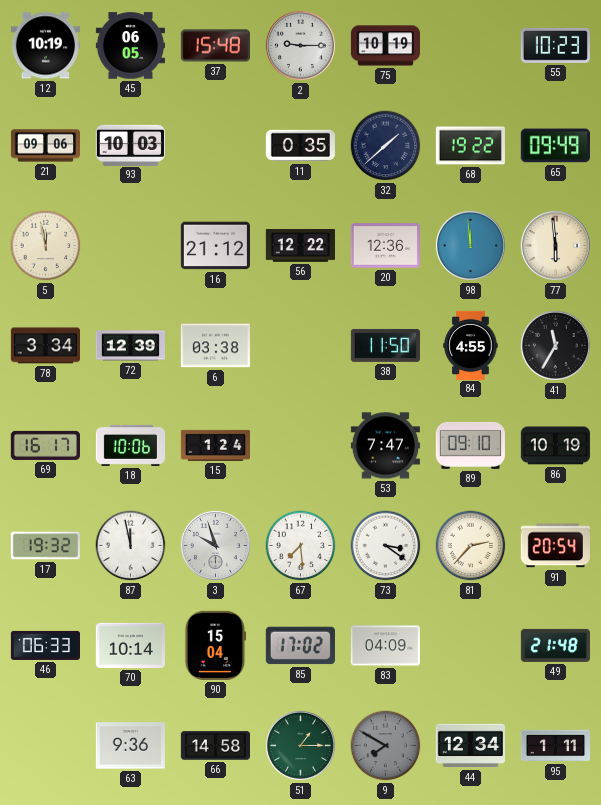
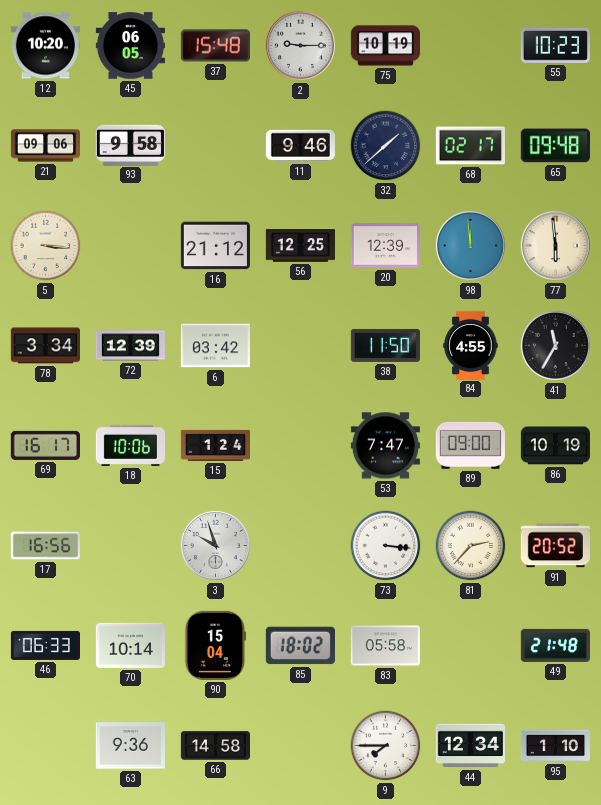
12: 10:19 -> 10:20
93: 10:03 -> 9:58
11: 0:35 -> 9:46
68: 19:22 -> 02:17
65: 09:49 -> 09:48
5: 11:58 -> 3:16
56: 12:22 -> 12:25
20: 12:36 -> 12:39
6: 03:38 -> 03:42
89: 09:10 -> 09:00
17: 19:32 -> 16:56
87: 11:58 -> none
67: 7:29 -> none
73: 3:21 -> 3:16
91: 20:54 -> 20:52
85: 17:02 -> 18:02
83: 04:09 -> 05:58
51: 1:15 -> none
9: 7:50 -> 7:45
9 dial: grey -> white
95: 1:11 -> 1:10
